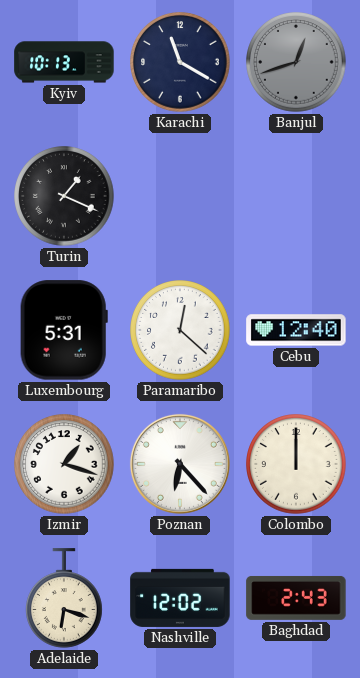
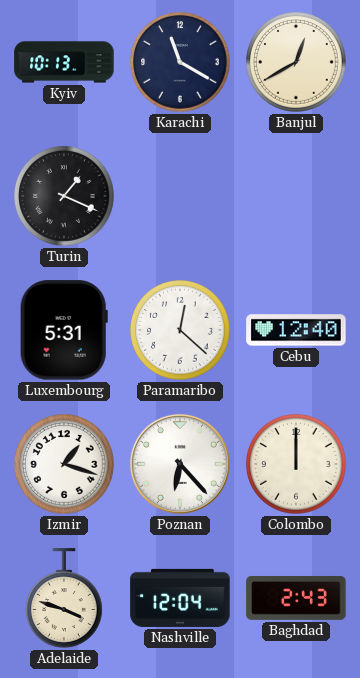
Banjul: 12:42 -> 12:40
Banjul dial: grey -> cream
Adelaide: 6:18 -> 3:48
Nashville: 12:02 -> 12:04
